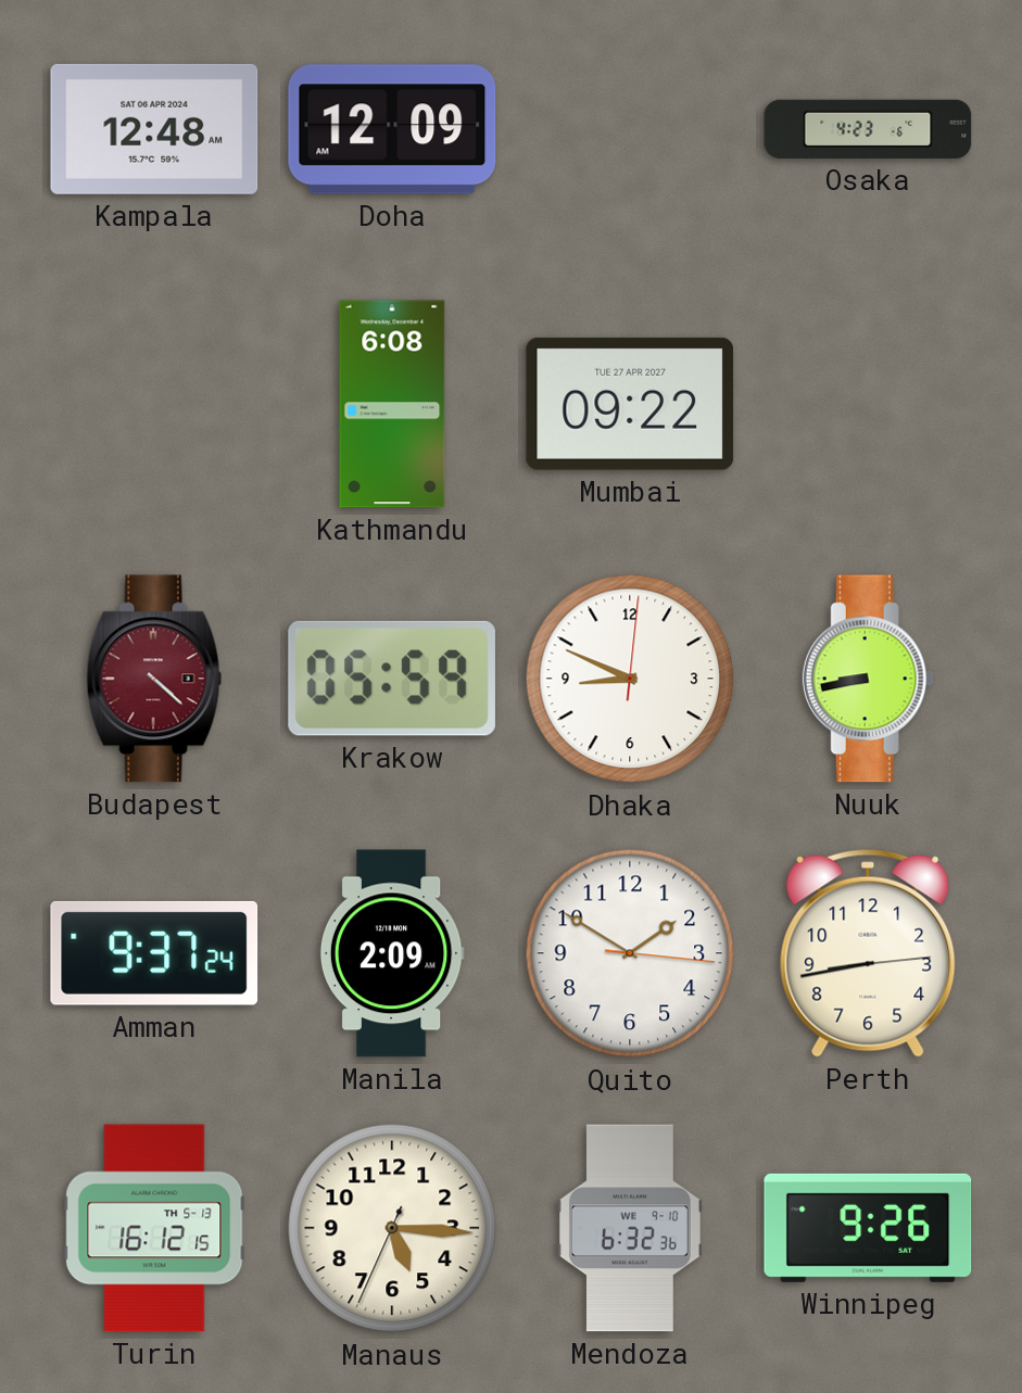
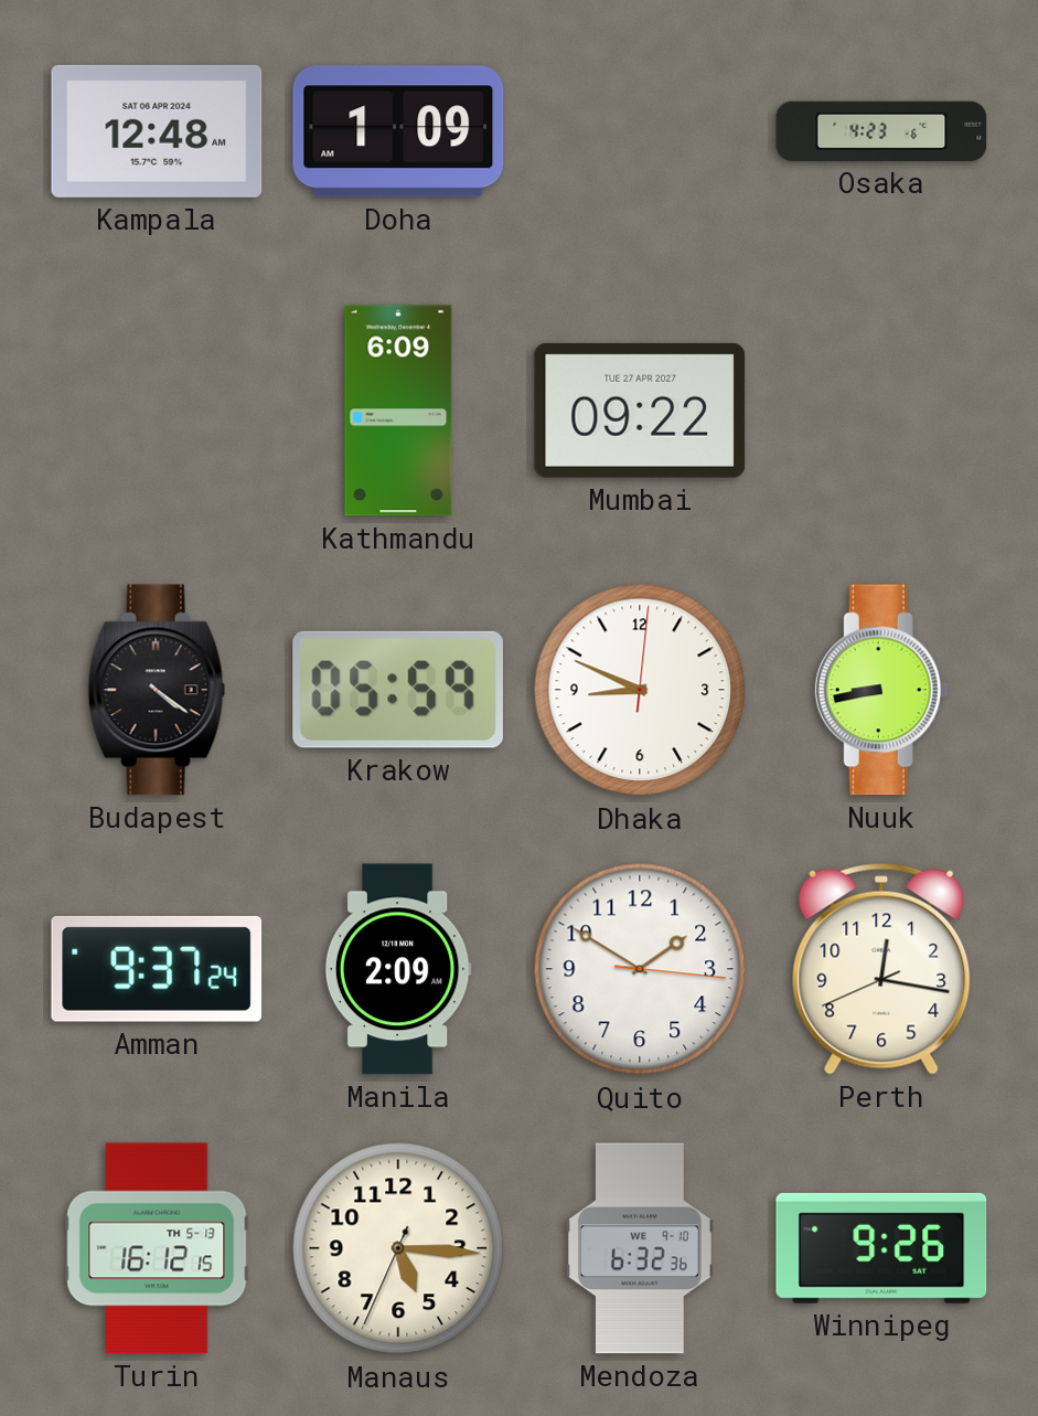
Doha: 12:09 -> 1:09
Kathmandu: 6:08 -> 6:09
Budapest: 4:22 -> 4:21
Budapest dial: burgundy -> black
Perth: 8:43 -> 12:16
